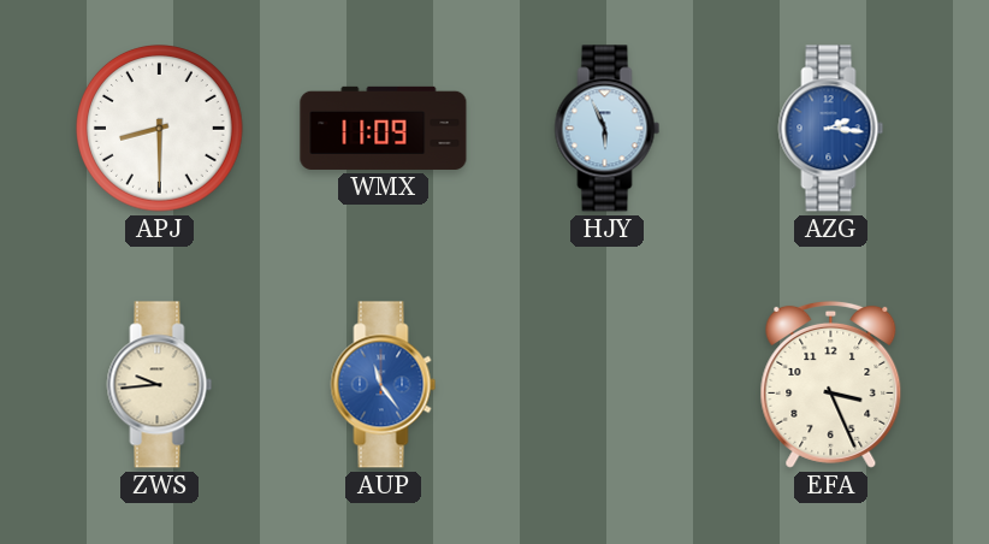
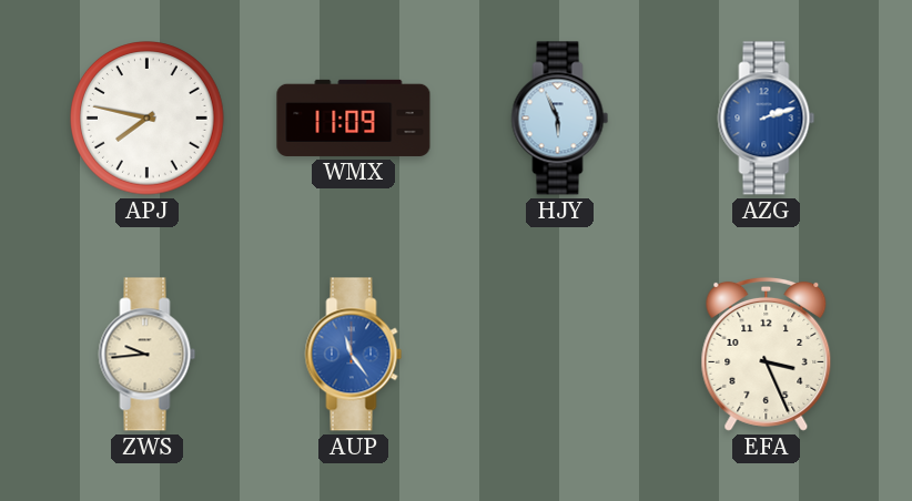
APJ: 8:30 -> 7:47
AZG: 2:16 -> 2:12
